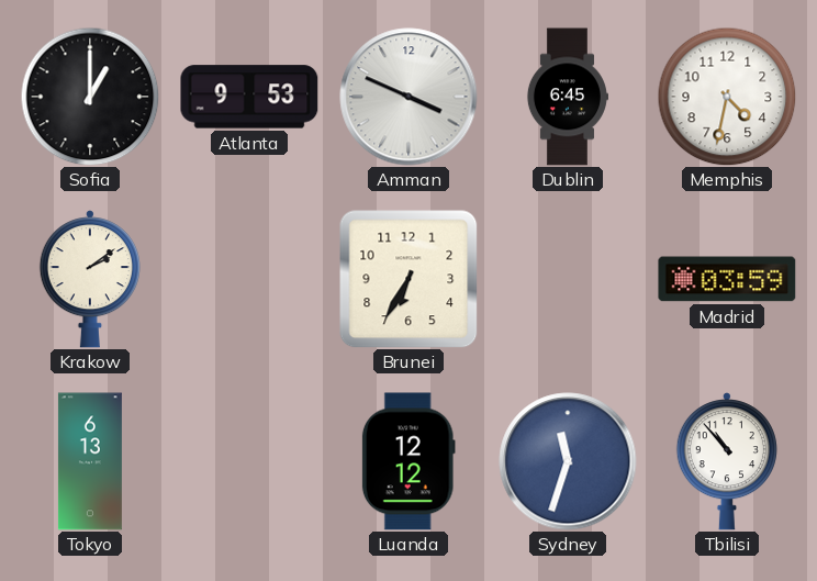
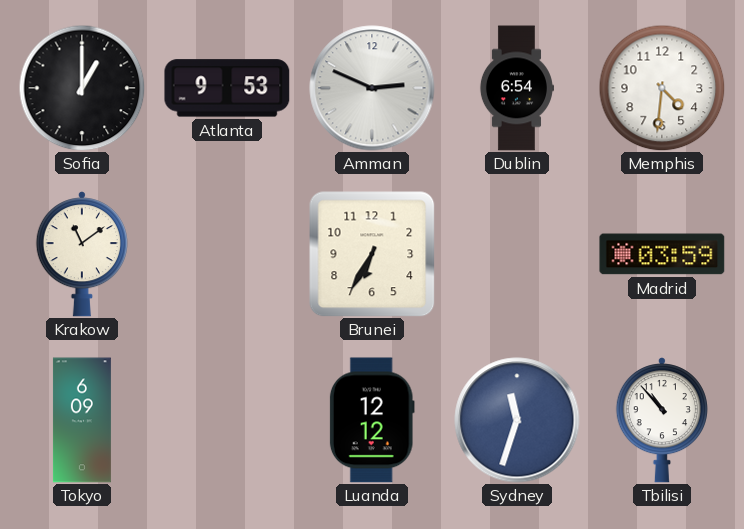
Amman: 3:49 -> 2:49
Dublin: 6:45 -> 6:54
Memphis: 4:32 -> 4:31
Krakow: 2:09 -> 11:09
Tokyo: 6:13 -> 6:09
